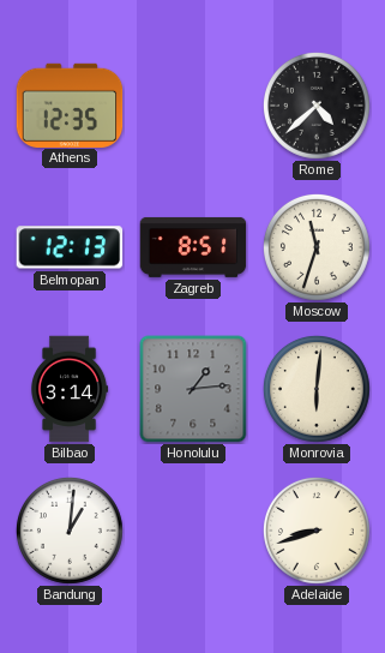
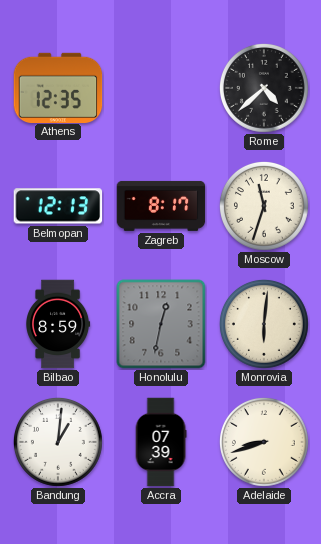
Zagreb: 8:51 -> 8:17
Bilbao: 3:14 -> 8:59
Honolulu: 1:14 -> 12:32
Accra: none -> 07:39
